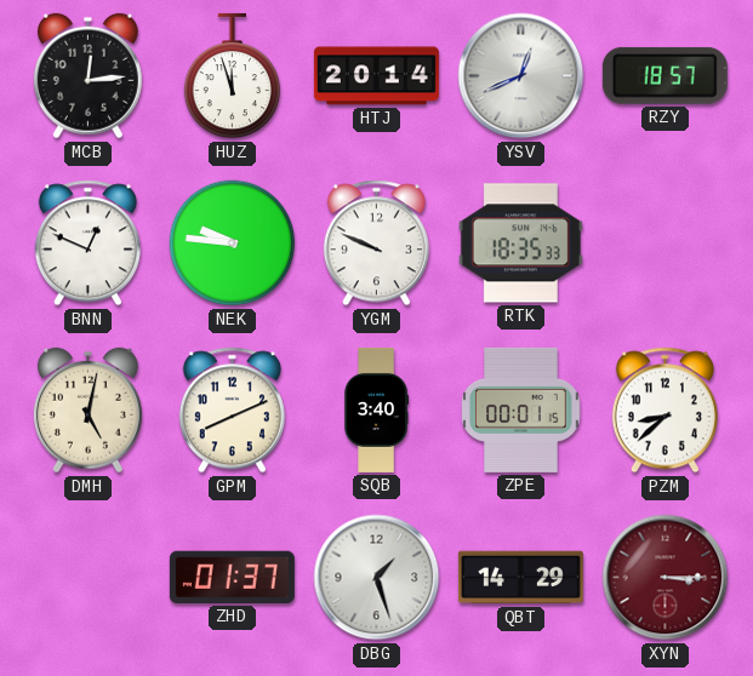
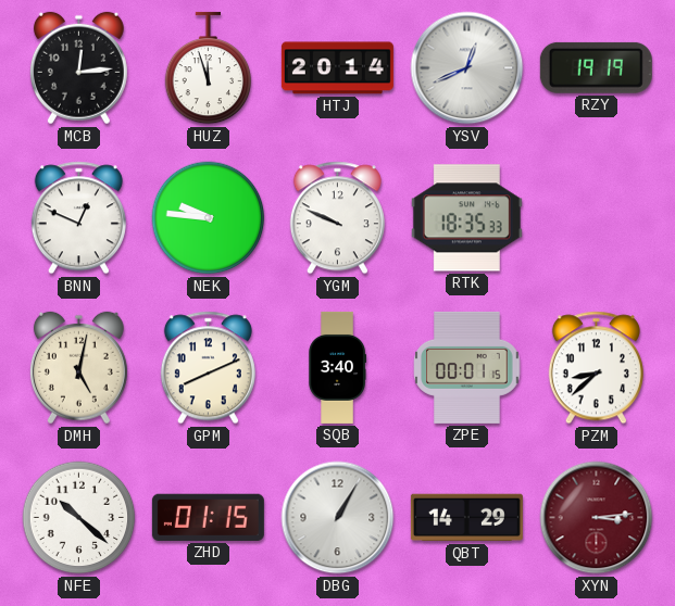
RZY: 18:57 -> 19:19
NFE: none -> 10:22
ZHD: 01:37 -> 01:15
DBG: 1:27 -> 1:05
XYN: 3:15 -> 3:14
